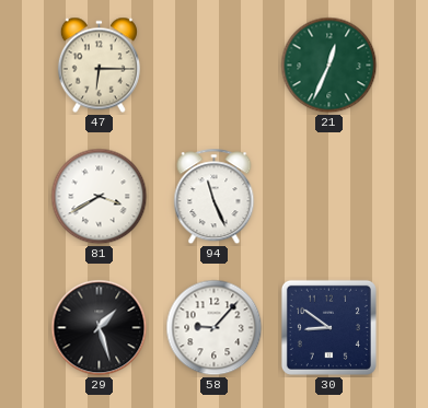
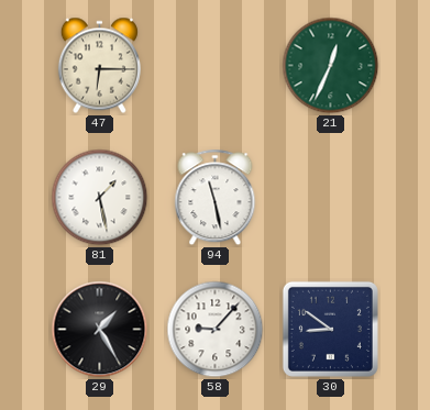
81: 3:40 -> 1:28
94: 11:26 -> 11:28
29: 1:27 -> 1:25
